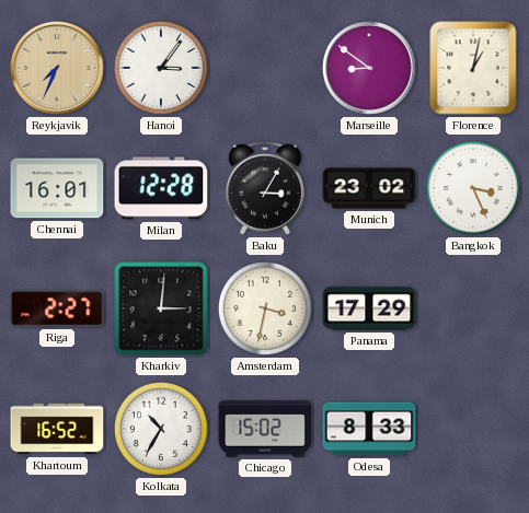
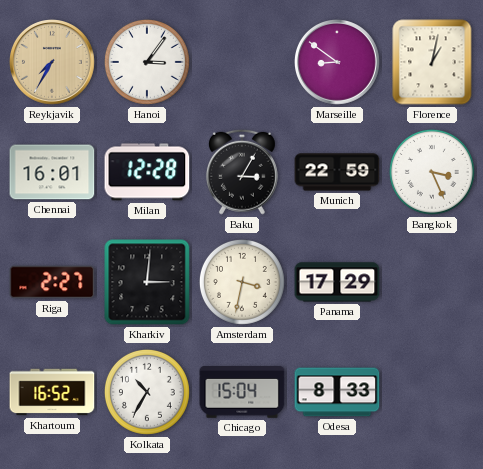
Reykjavik: 7:34 -> 7:35
Munich: 23:02 -> 22:59
Chicago: 15:02 -> 15:04
